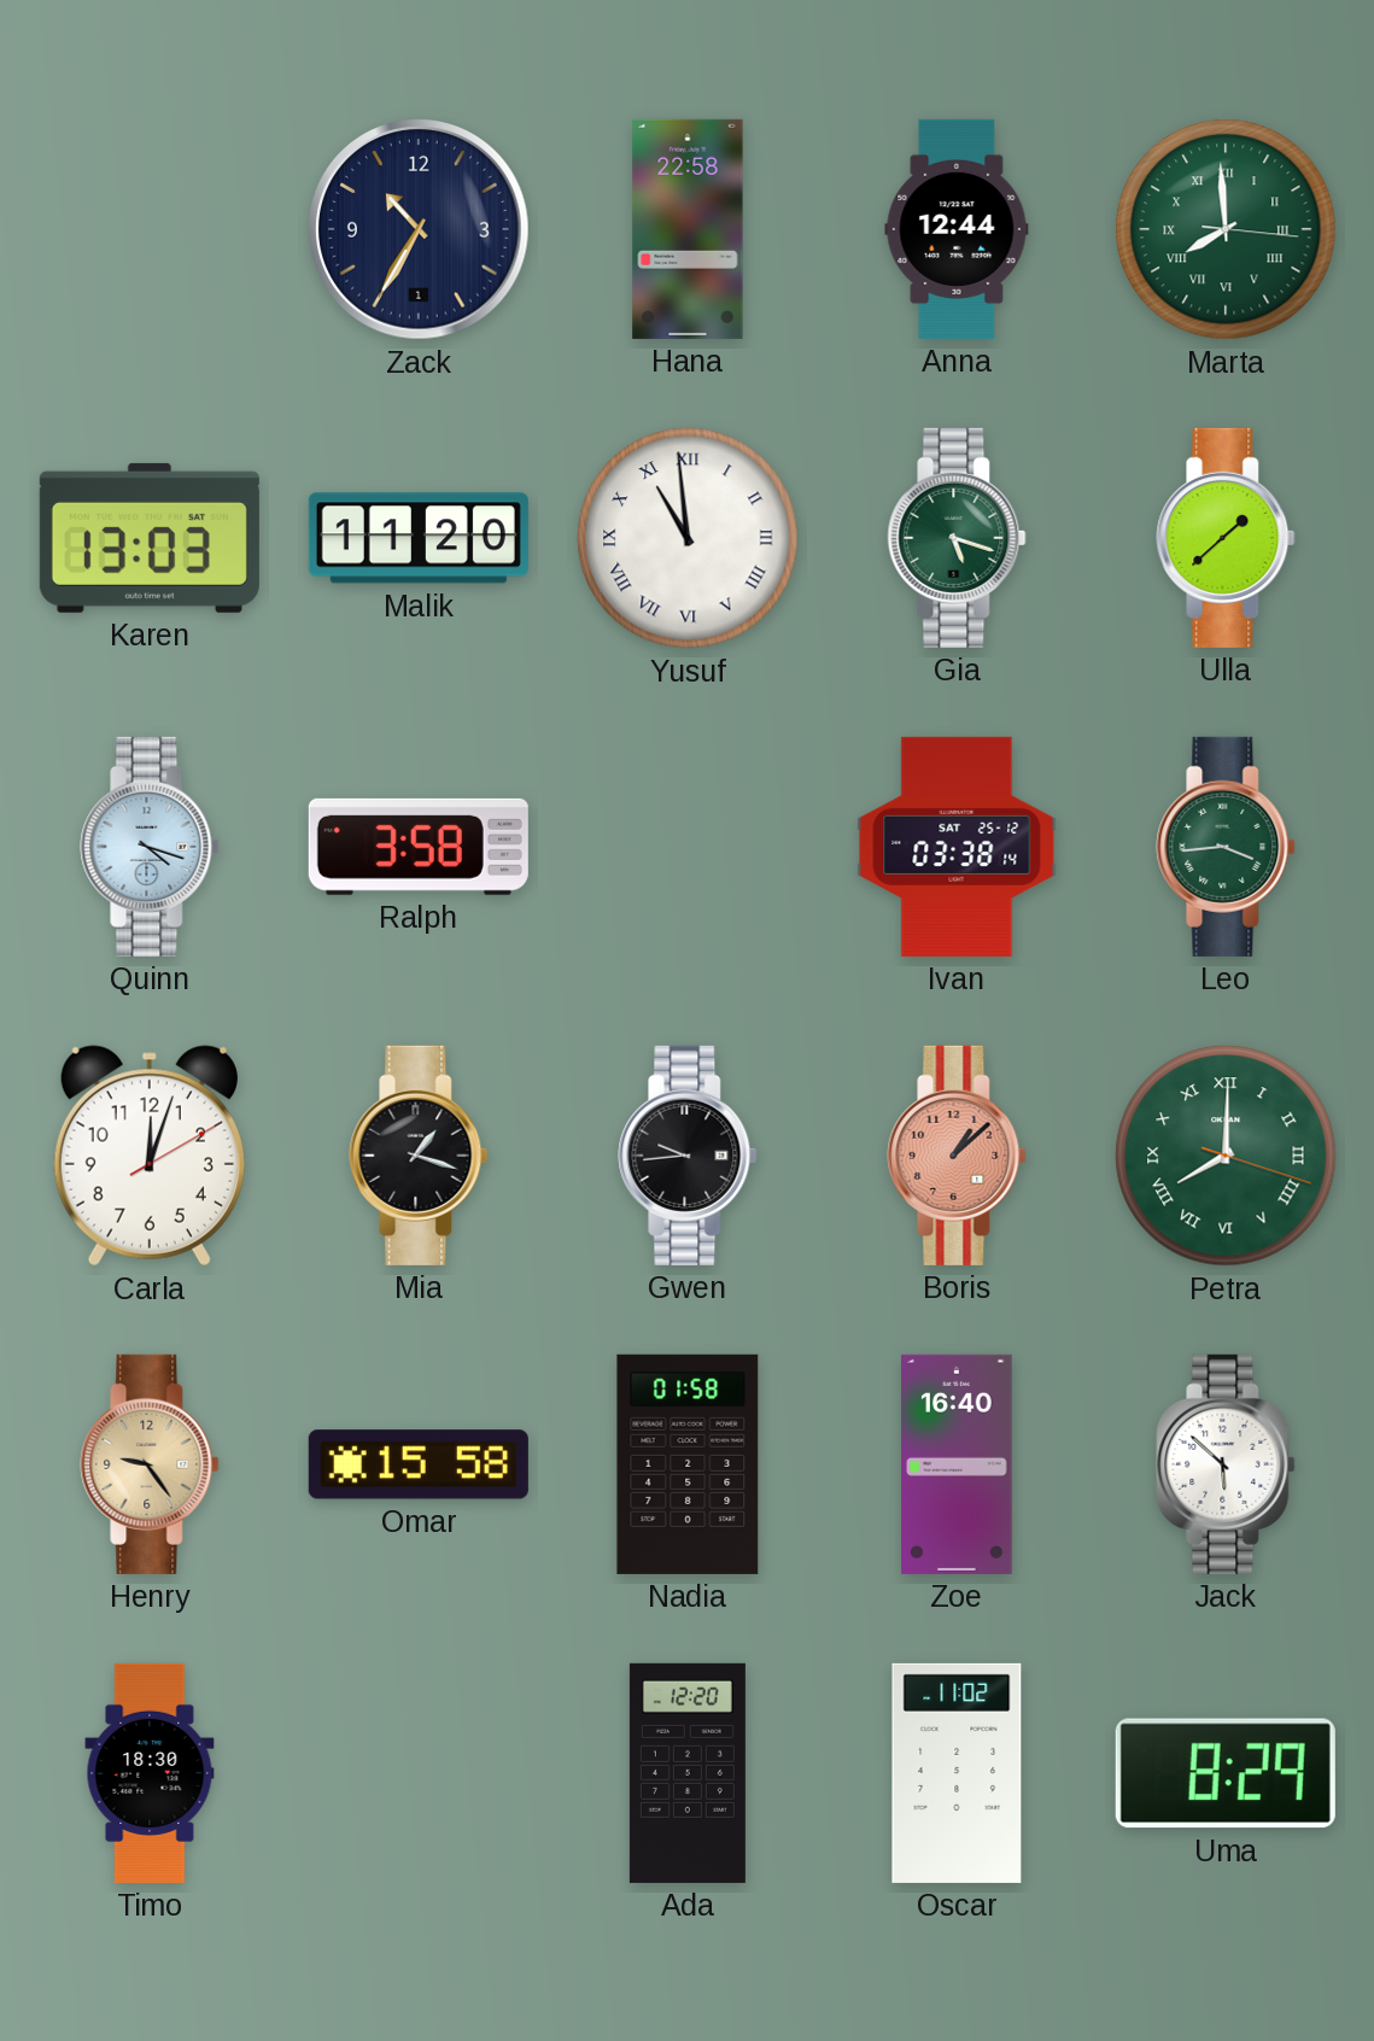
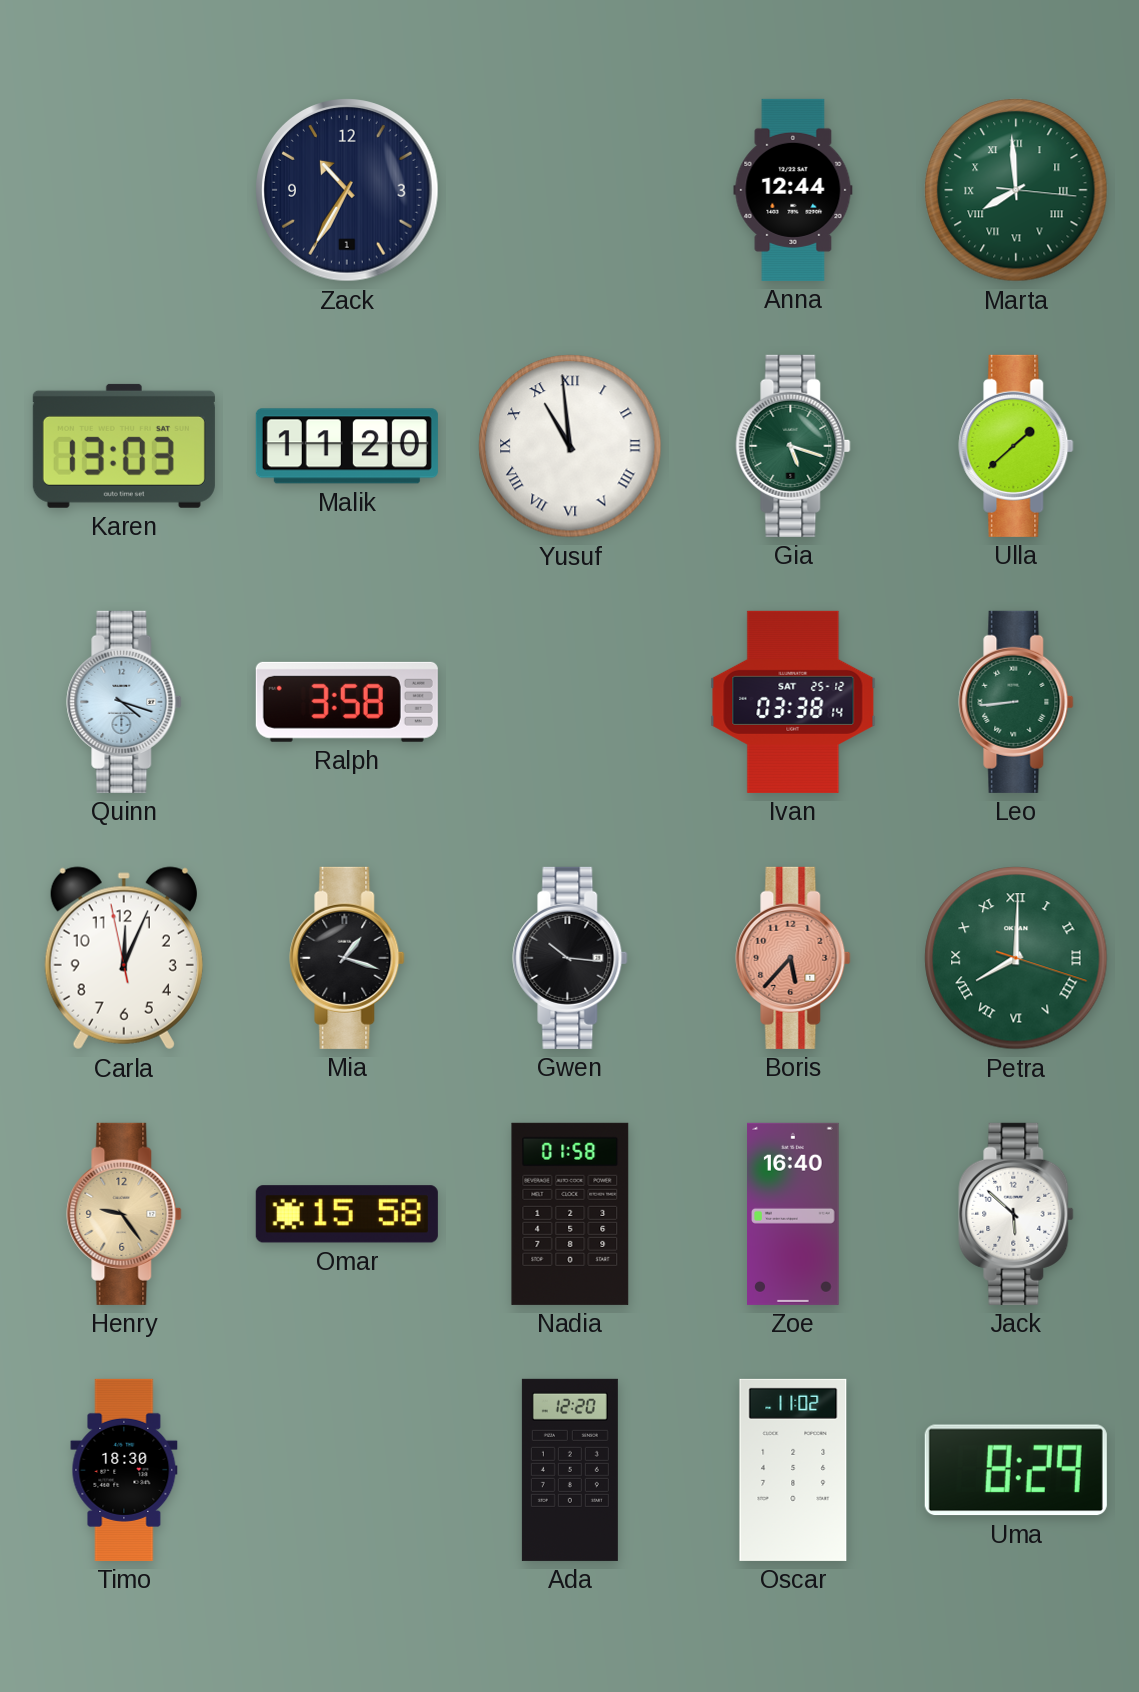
Hana: 22:58 -> none
Leo: 3:44 -> 8:44
Carla: 12:03:10 -> 12:03:58
Gwen: 9:44 -> 10:16
Boris: 1:08 -> 5:37
